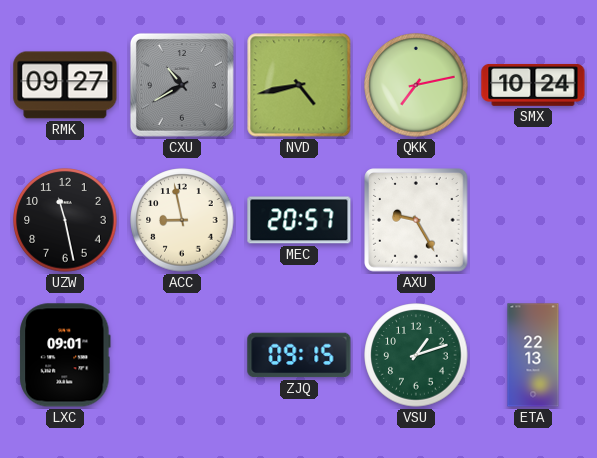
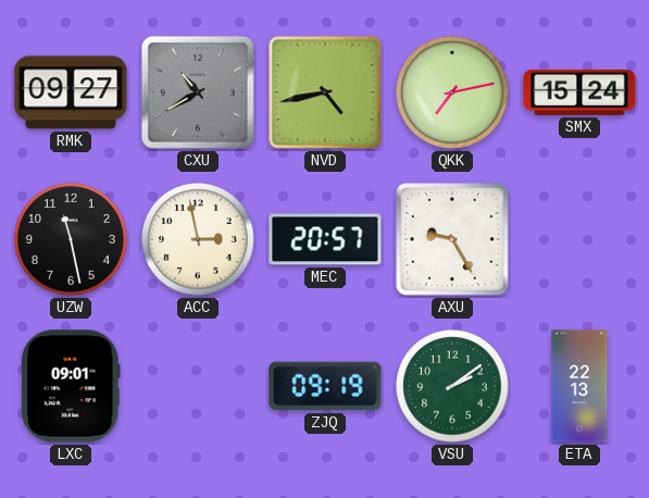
SMX: 10:24 -> 15:24
ACC: 8:58 -> 2:58
ZJQ: 09:15 -> 09:19
VSU: 1:12 -> 2:09
